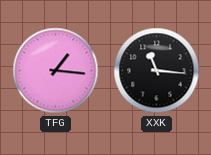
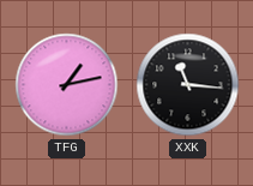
TFG: 1:16 -> 1:13
